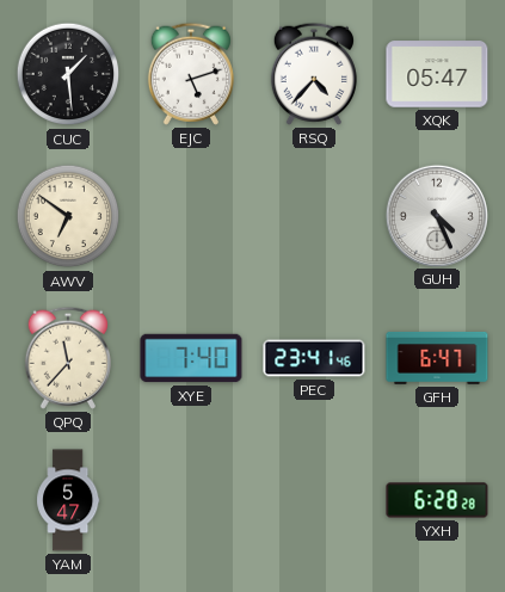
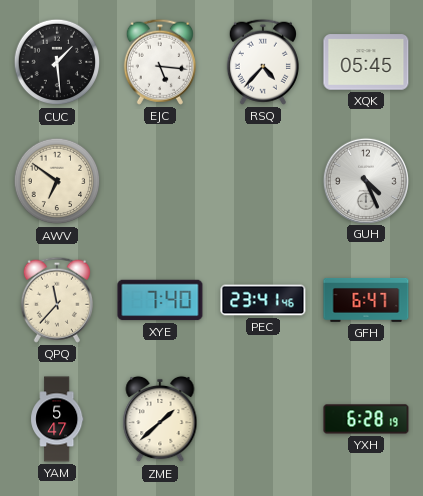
EJC: 5:12 -> 5:16
XQK: 05:47 -> 05:45
ZME: none -> 1:38
YXH: 6:28:28 -> 6:28:19
